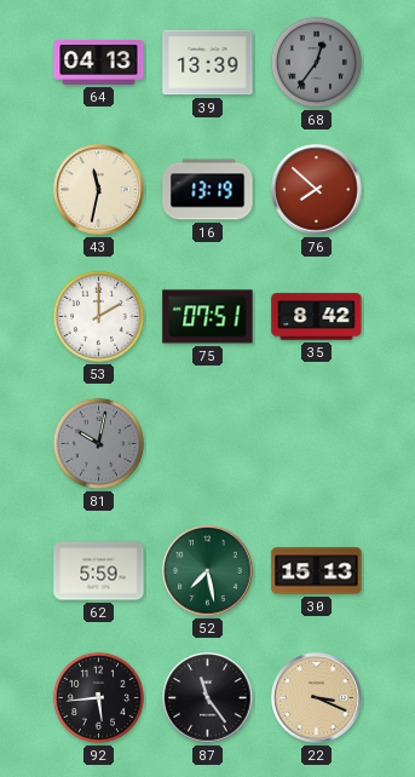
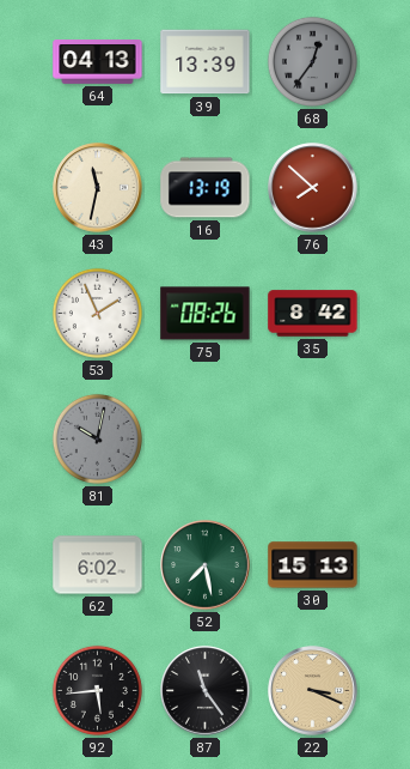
53: 2:00 -> 1:56
75: 07:51 -> 08:26
62: 5:59 -> 6:02
